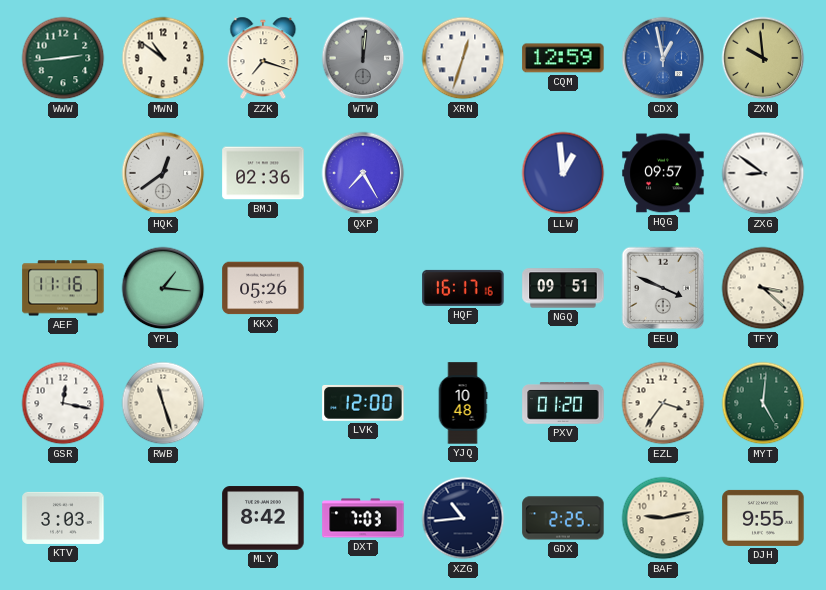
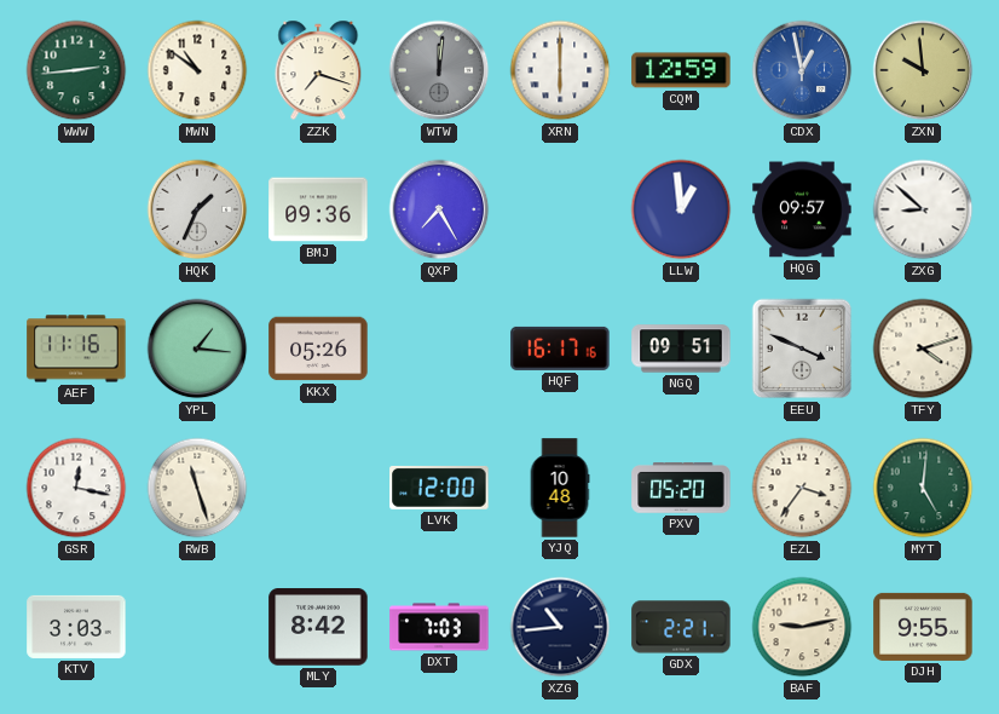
XRN: 12:33 -> 6:00
HQK: 12:39 -> 1:34
BMJ: 02:36 -> 09:36
ZXG: 8:51 -> 8:52
TFY: 3:22 -> 4:12
PXV: 01:20 -> 05:20
GDX: 2:25 -> 2:21
